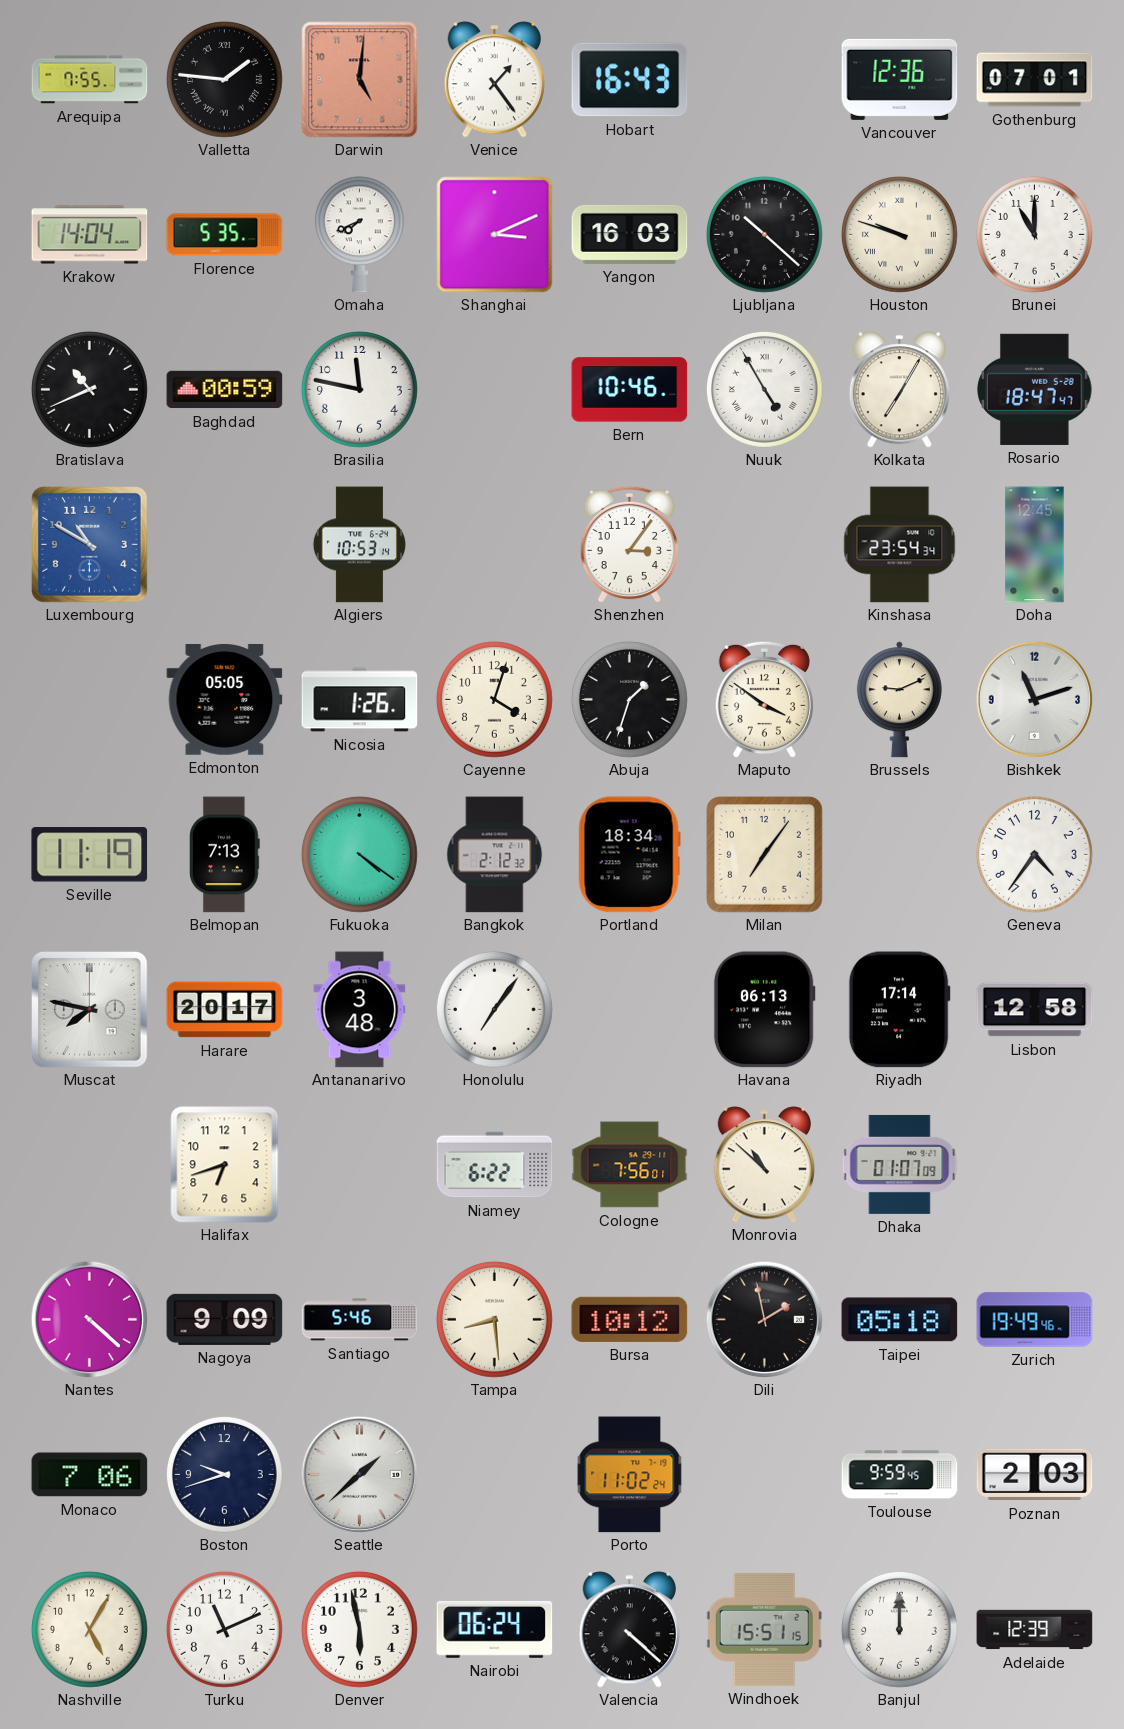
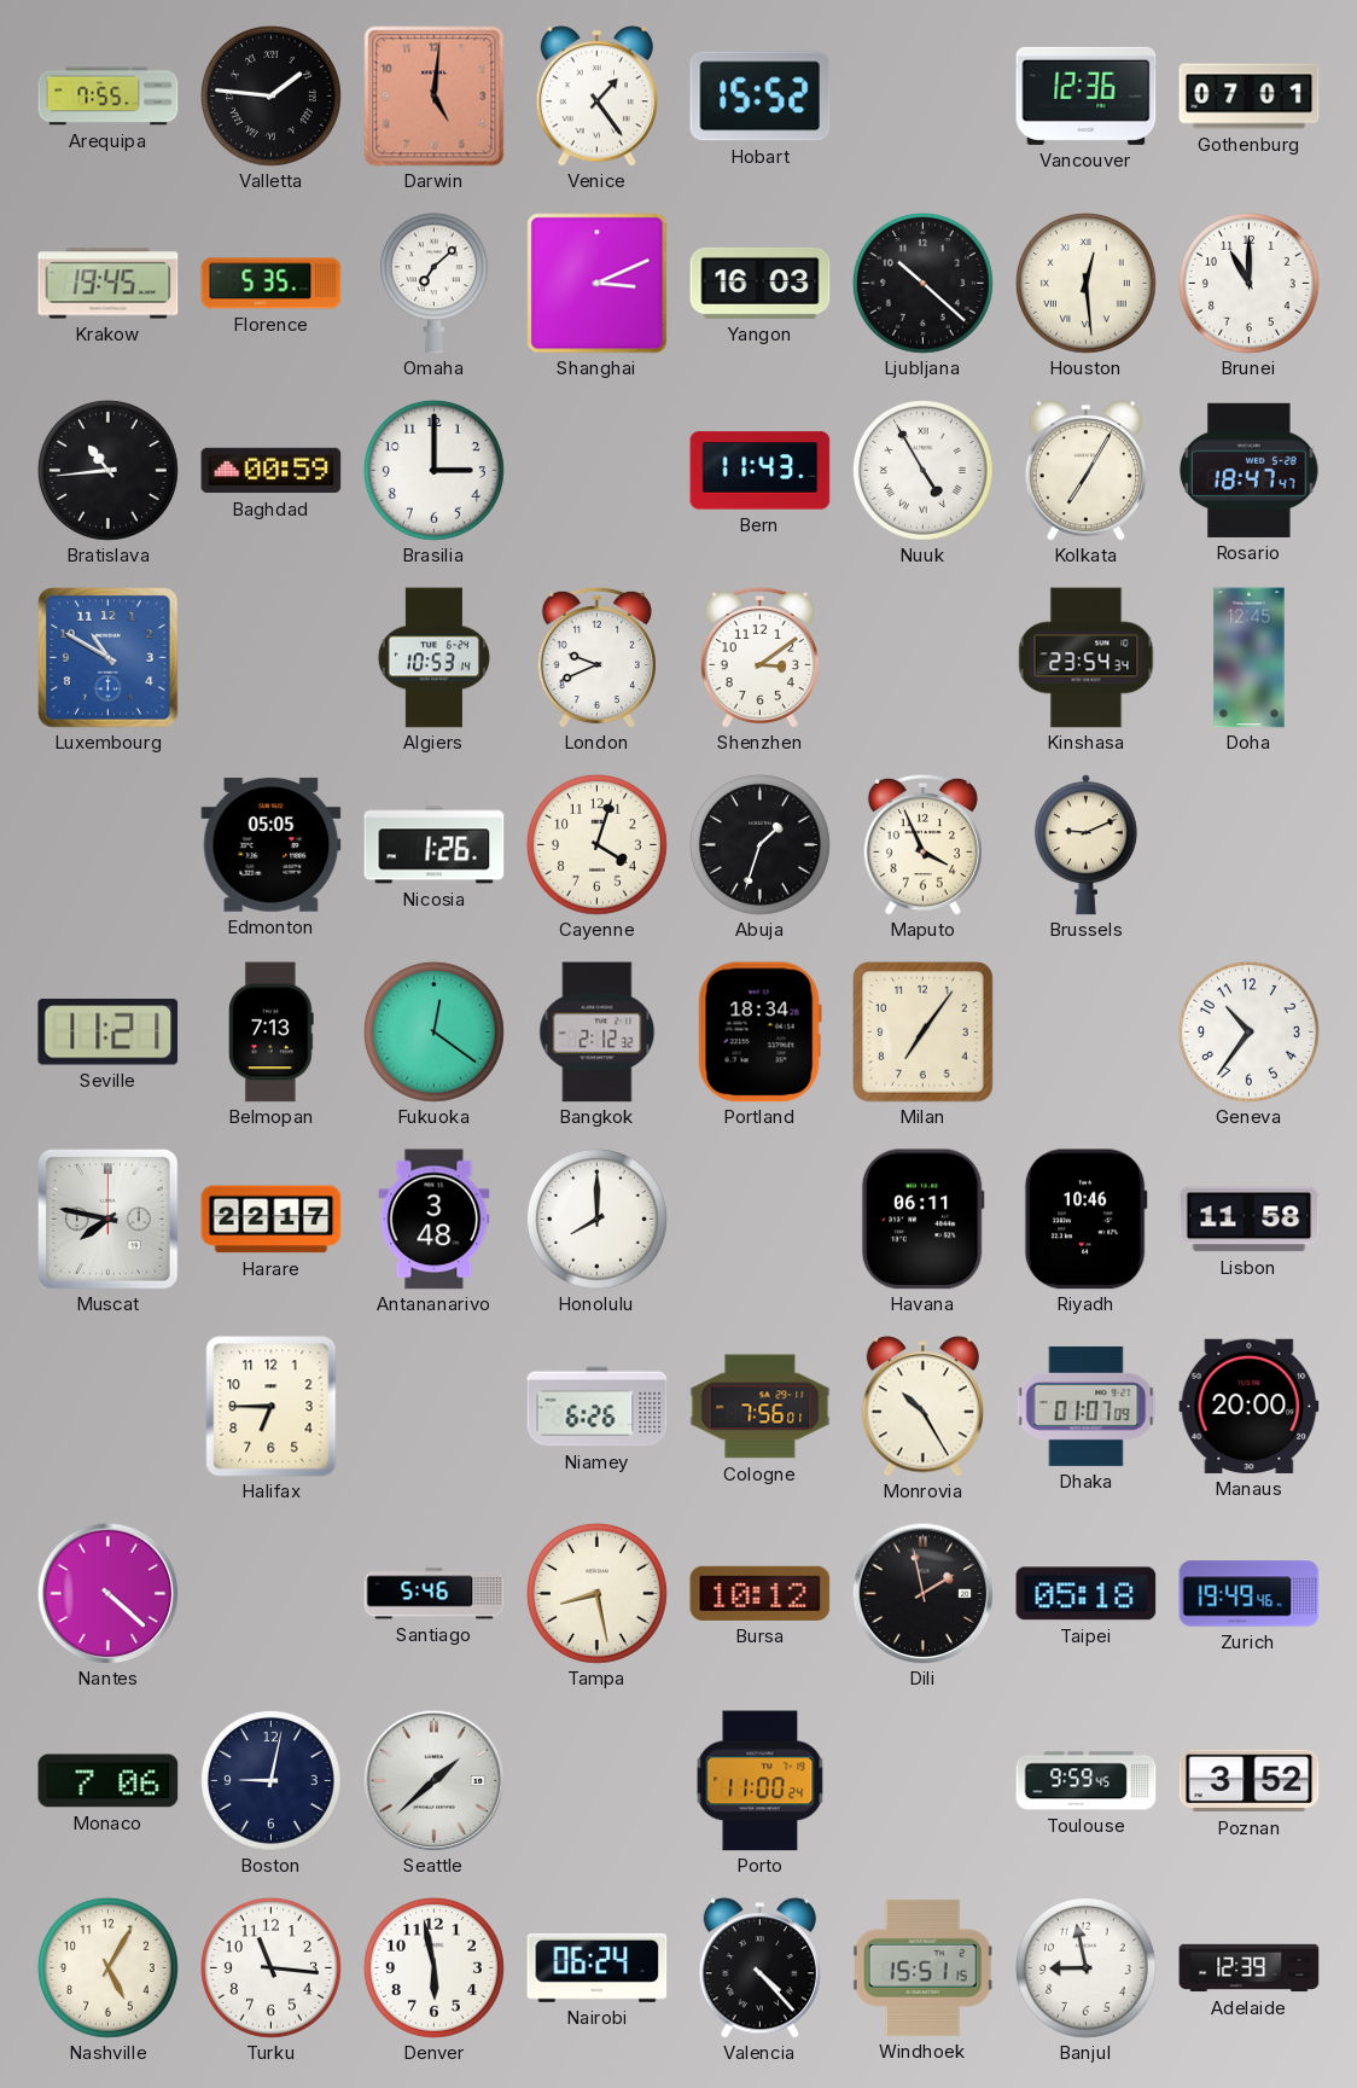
Hobart: 16:43 -> 15:52
Krakow: 14:04 -> 19:45
Omaha: 7:41 -> 7:08
Houston: 9:48 -> 12:29
Bratislava: 10:41 -> 10:44
Brasilia: 11:47 -> 3:00
Bern: 10:46 -> 11:43
London: none -> 9:41
Shenzhen: 3:06 -> 3:09
Maputo: 3:51 -> 3:56
Bishkek: 11:12 -> none
Seville: 11:19 -> 11:21
Fukuoka: 4:21 -> 12:21
Geneva: 4:36 -> 10:36
Harare: 20:17 -> 22:17
Honolulu: 7:06 -> 8:00
Havana: 06:13 -> 06:11
Riyadh: 17:14 -> 10:46
Lisbon: 12:58 -> 11:58
Halifax: 6:42 -> 6:45
Niamey: 6:22 -> 6:26
Monrovia: 10:52 -> 10:25
Manaus: none -> 20:00
Nagoya: 9:09 -> none
Tampa: 8:29 -> 8:28
Boston: 9:42 -> 9:02
Porto: 11:02 -> 11:00
Poznan: 2:03 -> 3:52
Turku: 11:11 -> 11:16
Valencia: 4:22 -> 4:23
Banjul: 12:00 -> 8:58
